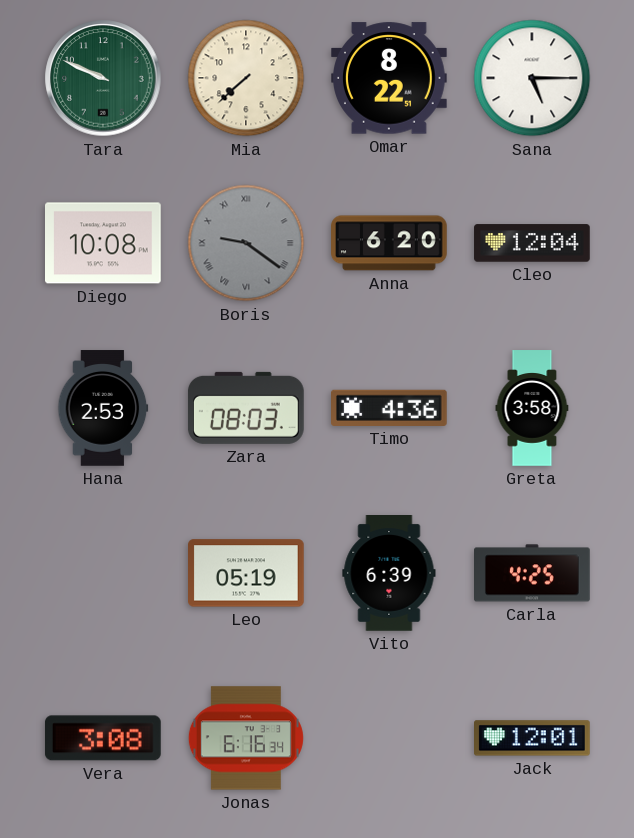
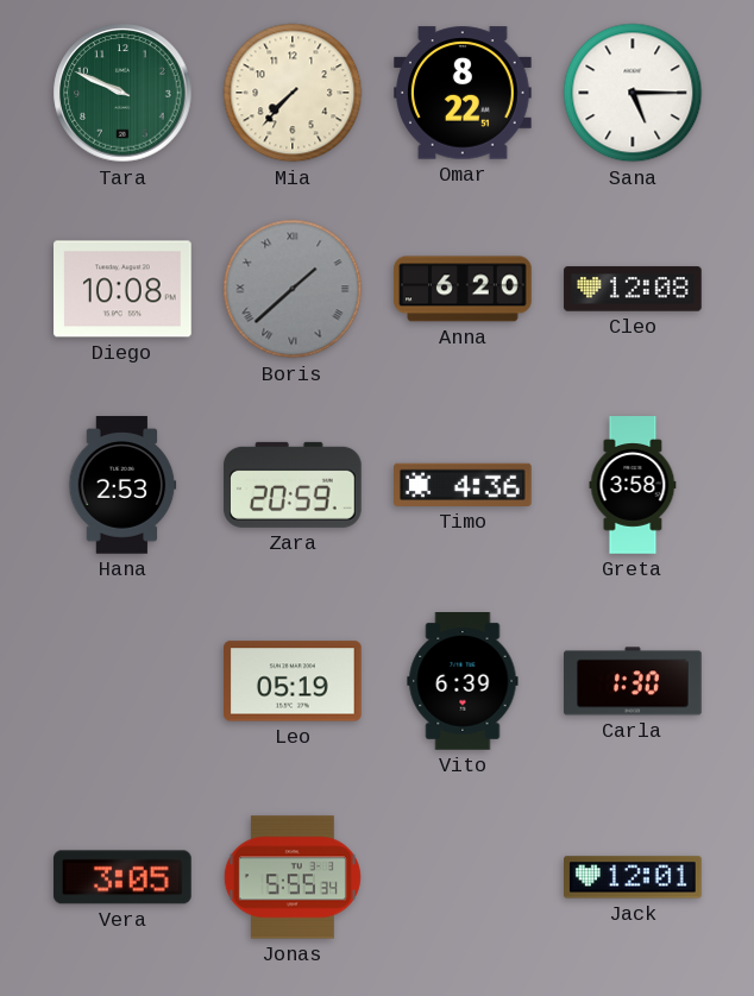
Mia: 7:38 -> 7:37
Boris: 9:21 -> 1:38
Cleo: 12:04 -> 12:08
Zara: 08:03 -> 20:59
Carla: 4:25 -> 1:30
Vera: 3:08 -> 3:05
Jonas: 6:16 -> 5:55
